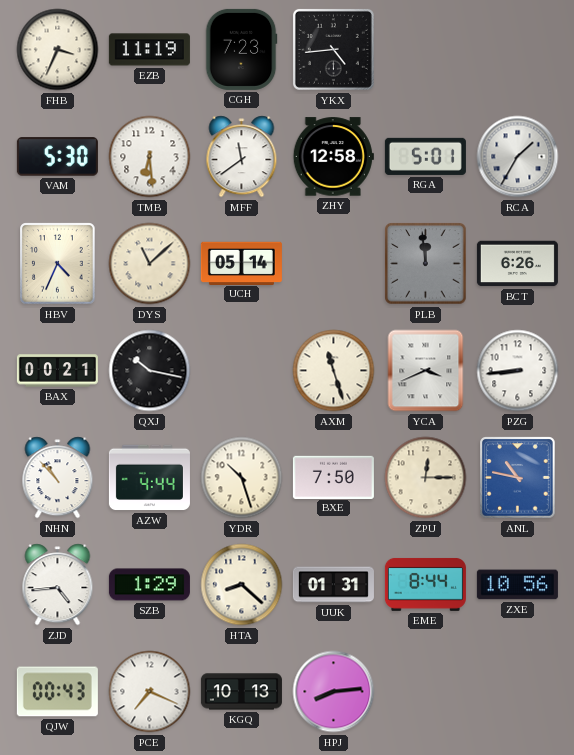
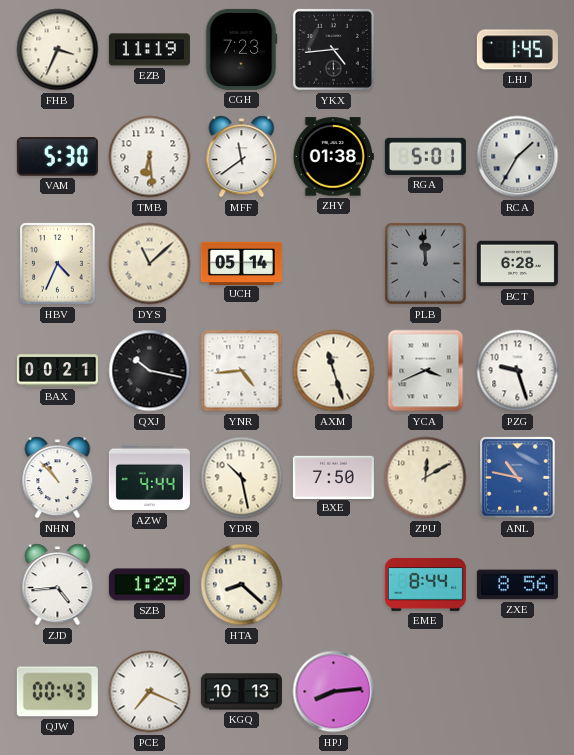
LHJ: none -> 1:45
ZHY: 12:58 -> 01:38
BCT: 6:26 -> 6:28
YNR: none -> 4:44
PZG: 8:44 -> 9:27
YDR: 10:27 -> 10:28
ZPU: 12:15 -> 12:10
UUK: 01:31 -> none
ZXE: 10:56 -> 8:56
